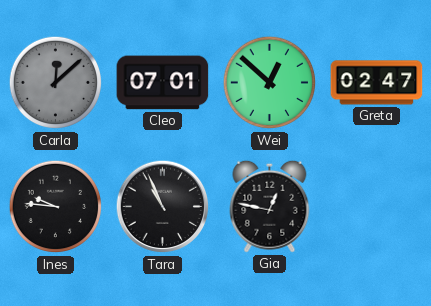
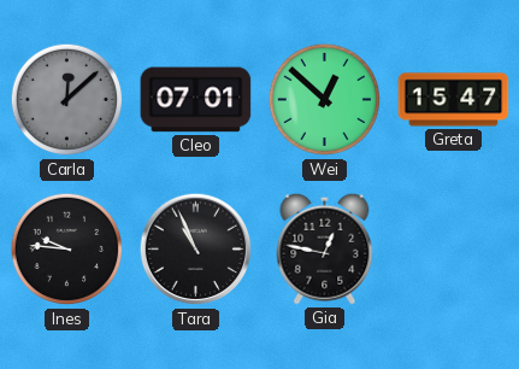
Greta: 02:47 -> 15:47
